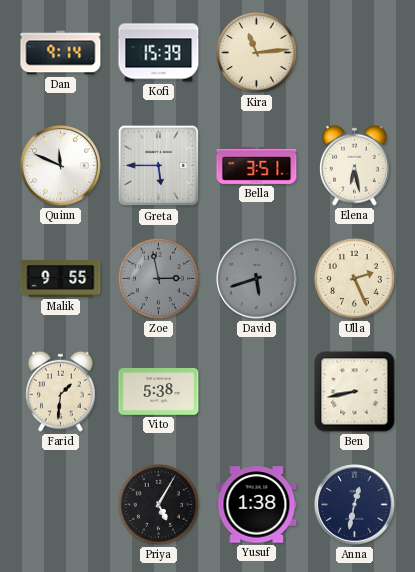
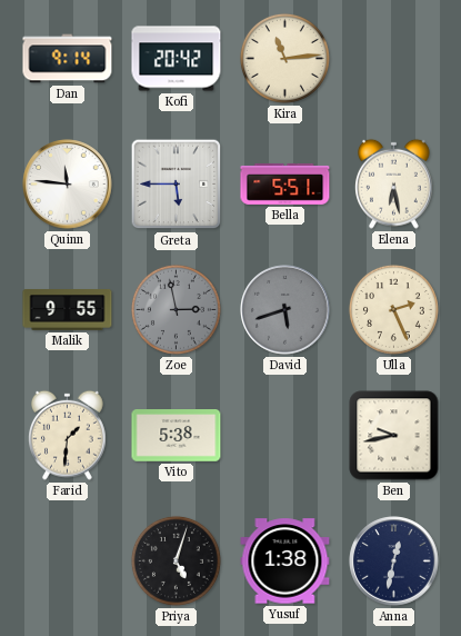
Kofi: 15:39 -> 20:42
Quinn: 11:49 -> 11:46
Bella: 3:51 -> 5:51
Ben: 8:43 -> 9:43
Priya: 5:05 -> 5:03
